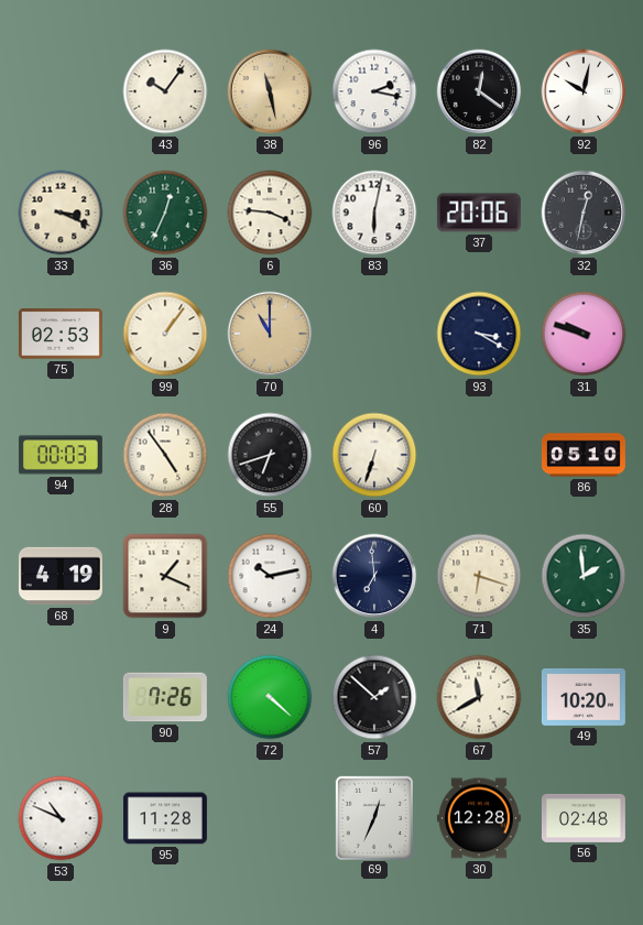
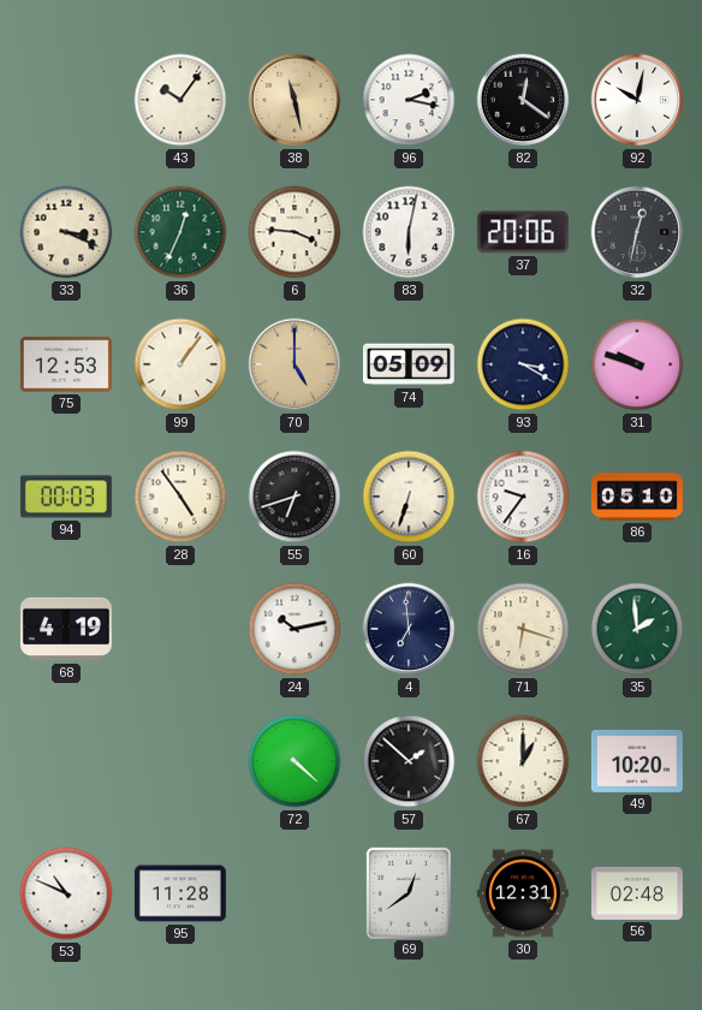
75: 02:53 -> 12:53
70: 11:00 -> 5:00
74: none -> 05:09
16: none -> 9:36
9: 1:19 -> none
90: 7:26 -> none
67: 11:40 -> 1:00
69: 12:34 -> 12:39
30: 12:28 -> 12:31
